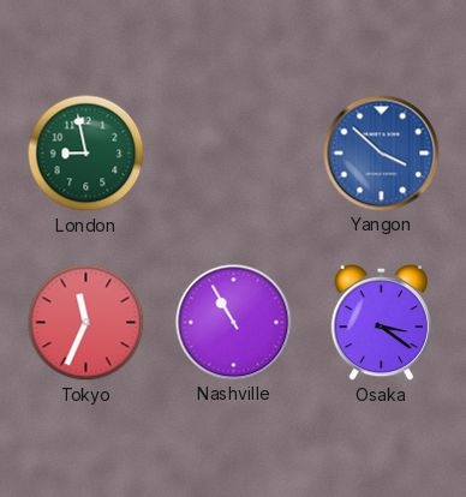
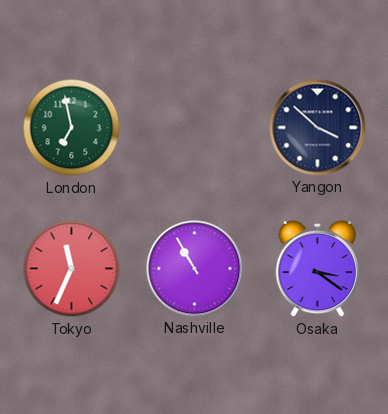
London: 8:58 -> 6:58
Yangon dial: blue -> navy
